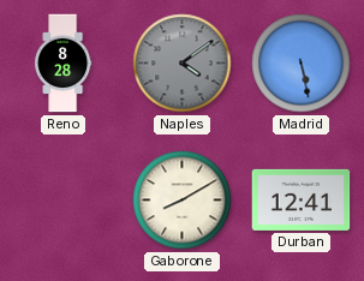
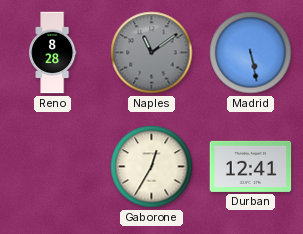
Naples: 4:09 -> 11:09
Gaborone: 8:10 -> 12:35
